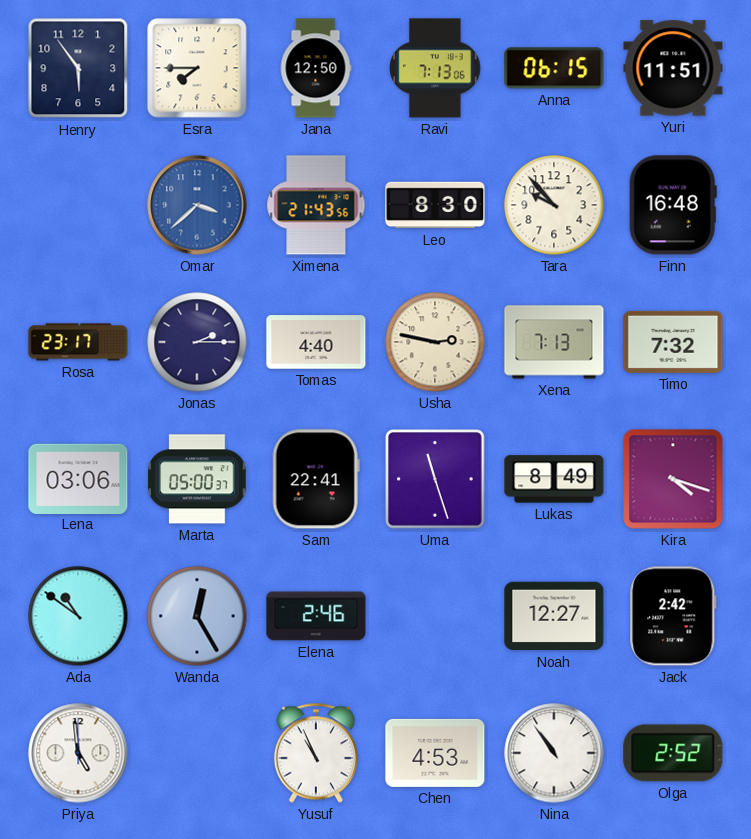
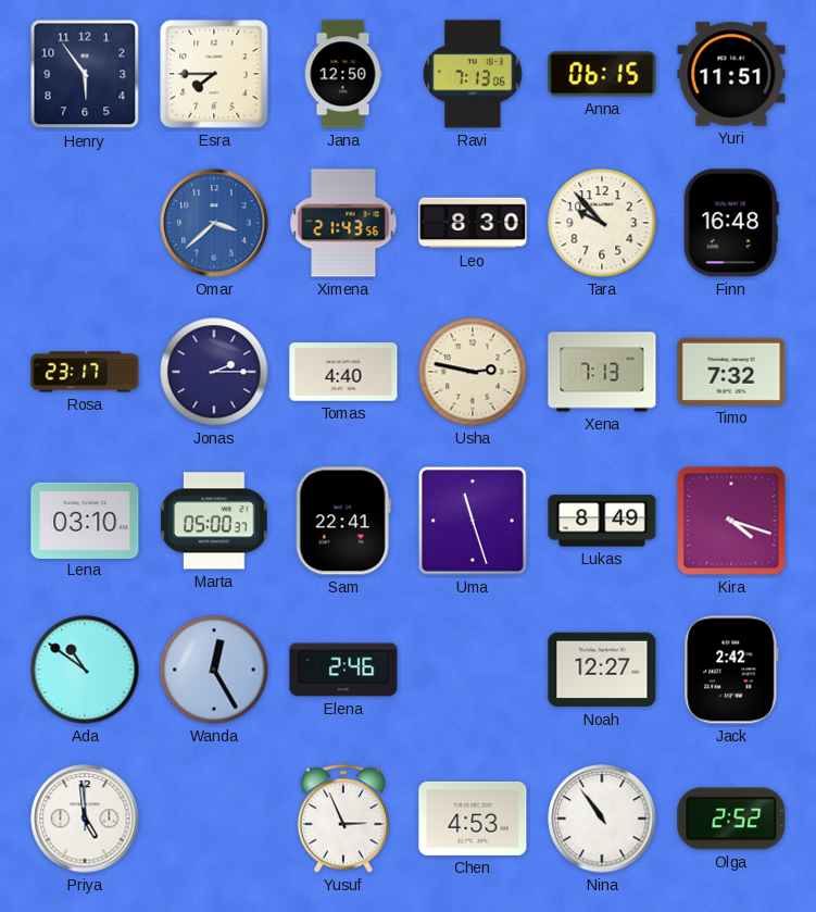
Lena: 03:06 -> 03:10
Yusuf: 10:56 -> 2:56
